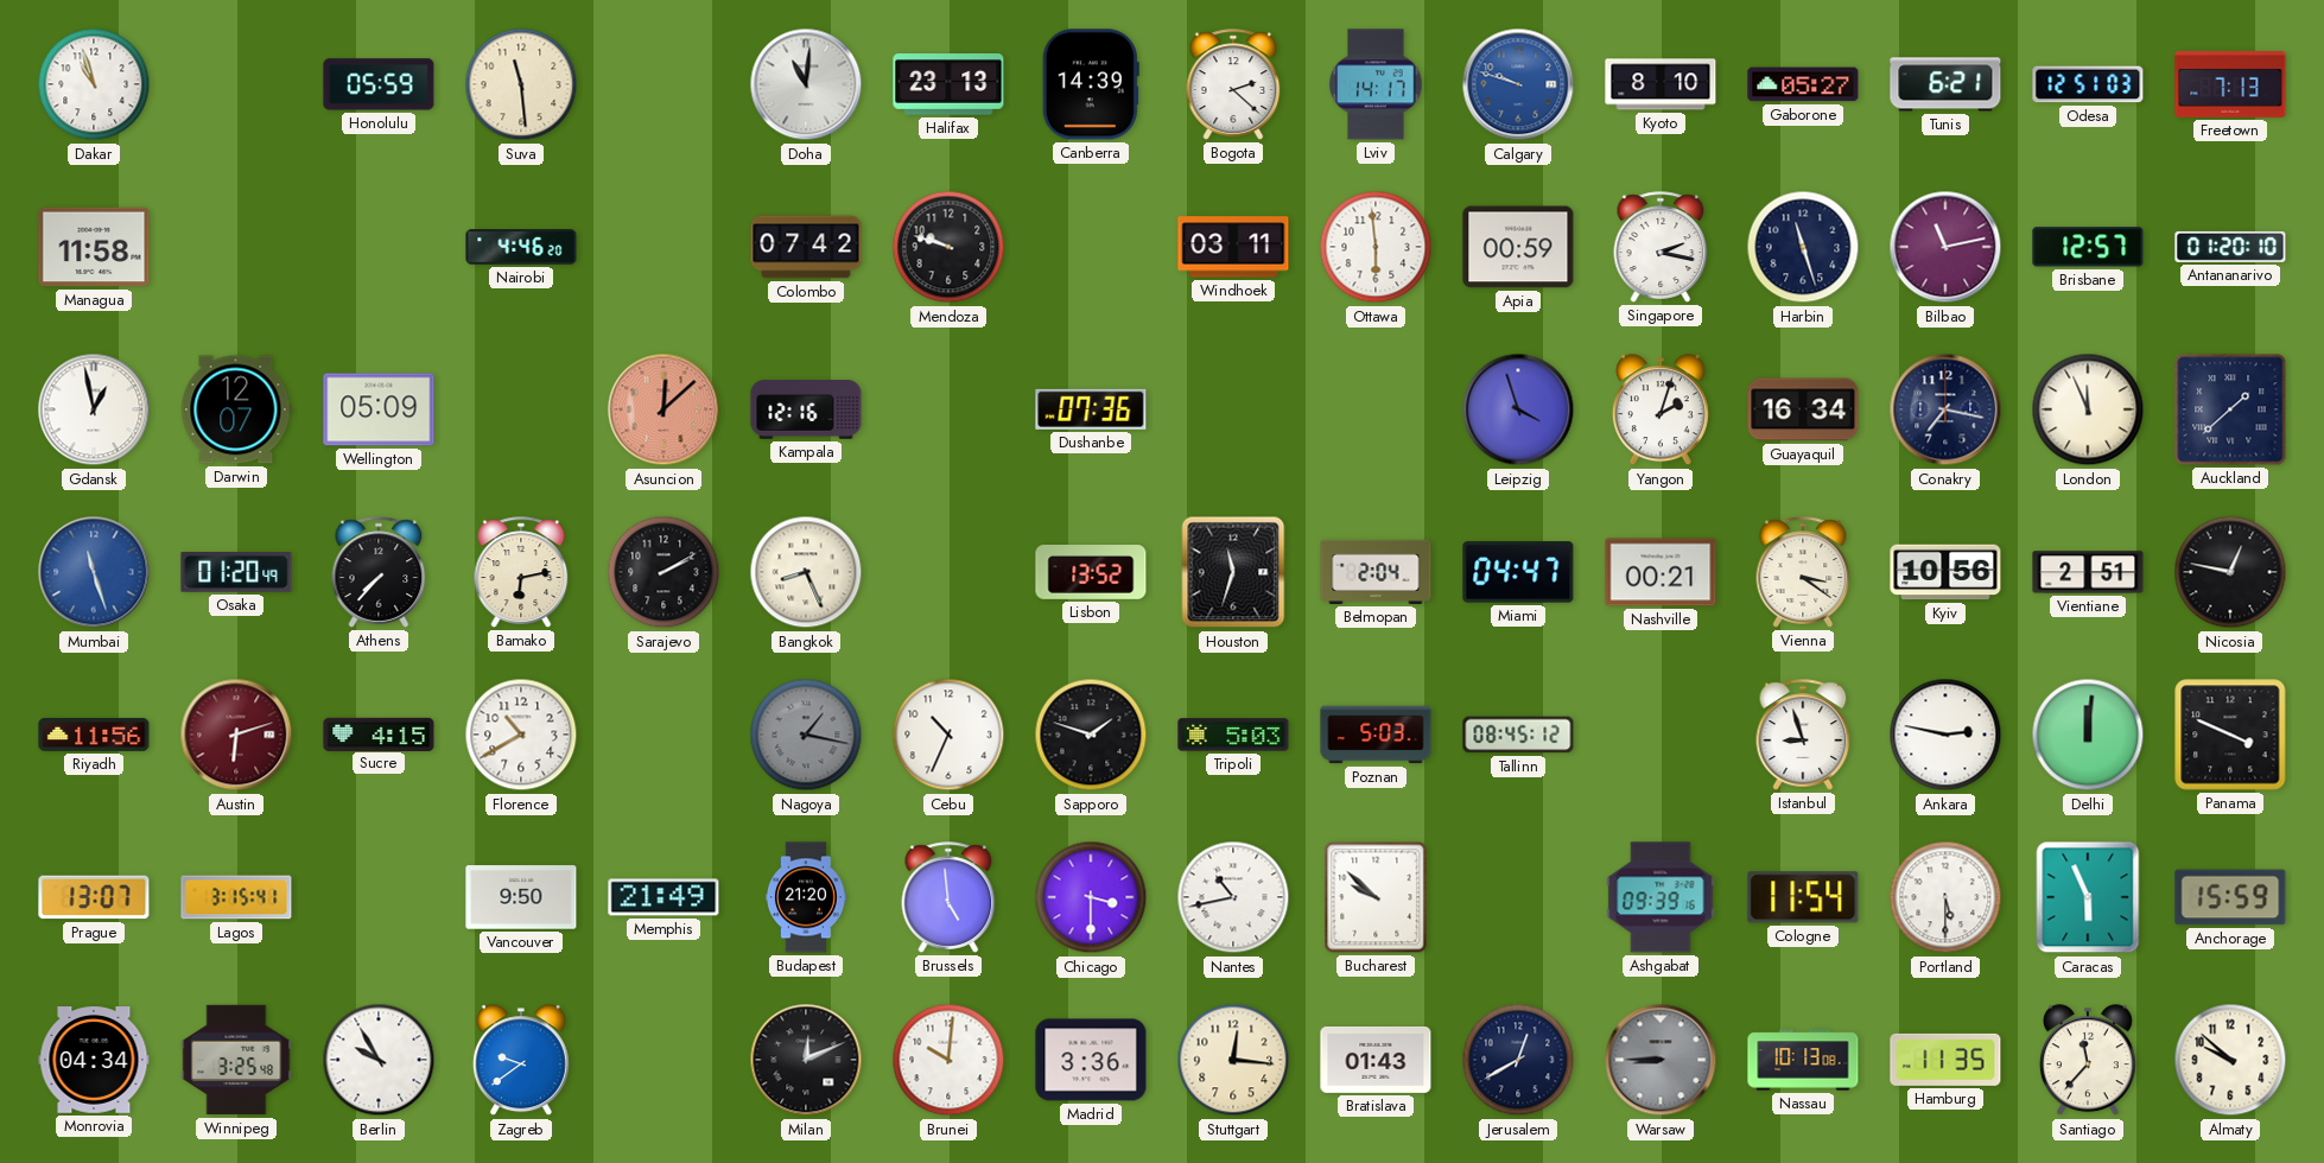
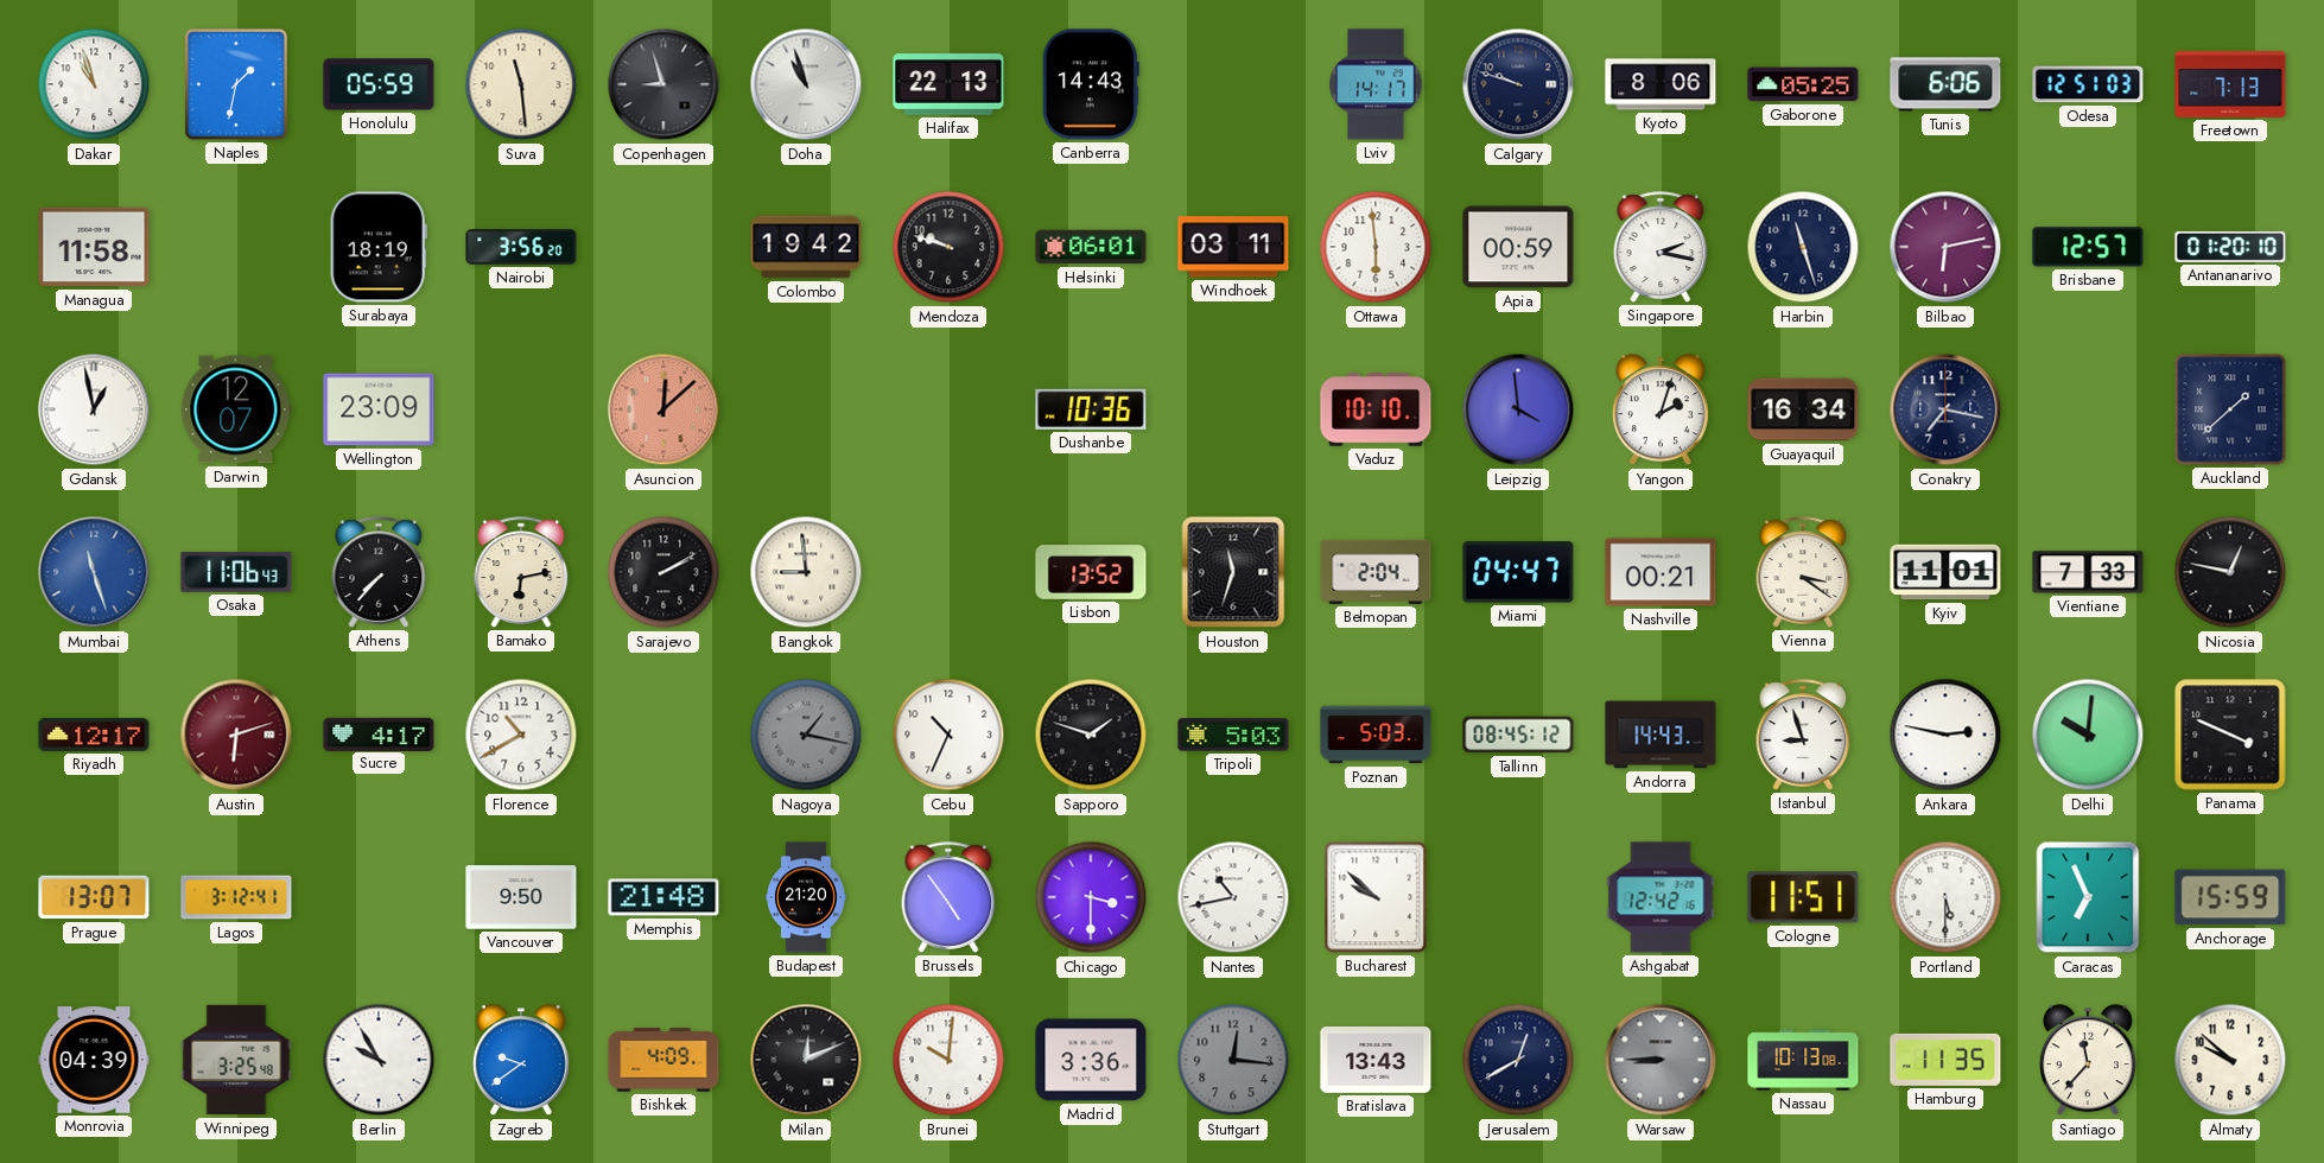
Naples: none -> 1:32
Copenhagen: none -> 8:57
Doha: 11:01 -> 10:57
Halifax: 23:13 -> 22:13
Canberra: 14:39 -> 14:43
Bogota: 2:22 -> none
Calgary dial: blue -> navy
Kyoto: 8:10 -> 8:06
Gaborone: 05:27 -> 05:25
Tunis: 6:21 -> 6:06
Surabaya: none -> 18:19
Nairobi: 4:46 -> 3:56
Colombo: 07:42 -> 19:42
Helsinki: none -> 06:01
Bilbao: 11:13 -> 6:13
Wellington: 05:09 -> 23:09
Kampala: 12:16 -> none
Dushanbe: 07:36 -> 10:36
Vaduz: none -> 10:10
Leipzig: 3:57 -> 3:59
London: 11:56 -> none
Osaka: 01:20 -> 11:06
Bangkok: 8:26 -> 8:59
Kyiv: 10:56 -> 11:01
Vientiane: 2:51 -> 7:33
Riyadh: 11:56 -> 12:17
Sucre: 4:15 -> 4:17
Andorra: none -> 14:43
Delhi: 12:01 -> 10:01
Lagos: 3:15 -> 3:12
Memphis: 21:49 -> 21:48
Brussels: 4:59 -> 4:54
Ashgabat: 09:39 -> 12:42
Cologne: 11:54 -> 11:51
Caracas: 5:56 -> 6:56
Monrovia: 04:34 -> 04:39
Bishkek: none -> 4:09
Stuttgart dial: cream -> grey
Bratislava: 01:43 -> 13:43
